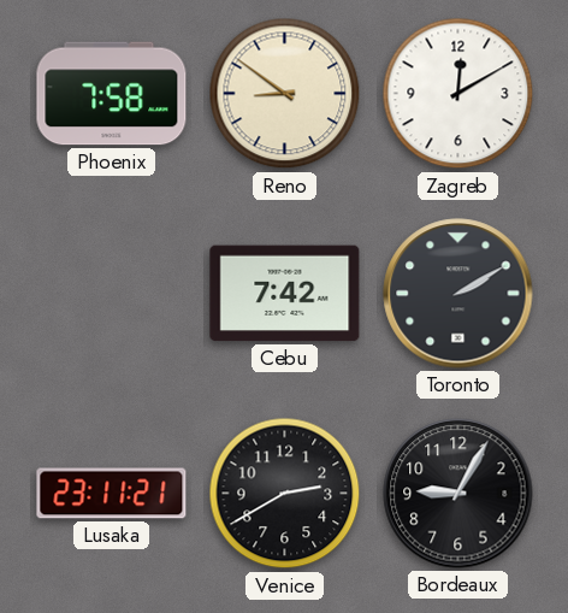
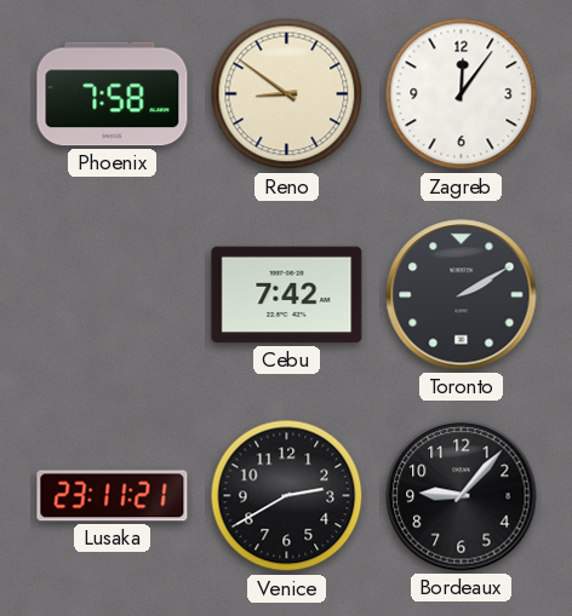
Zagreb: 12:10 -> 12:06
Bordeaux: 9:05 -> 9:07
